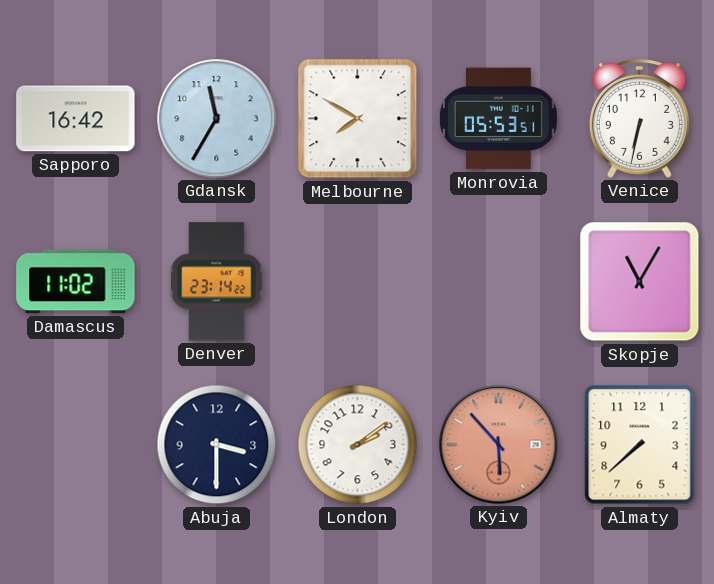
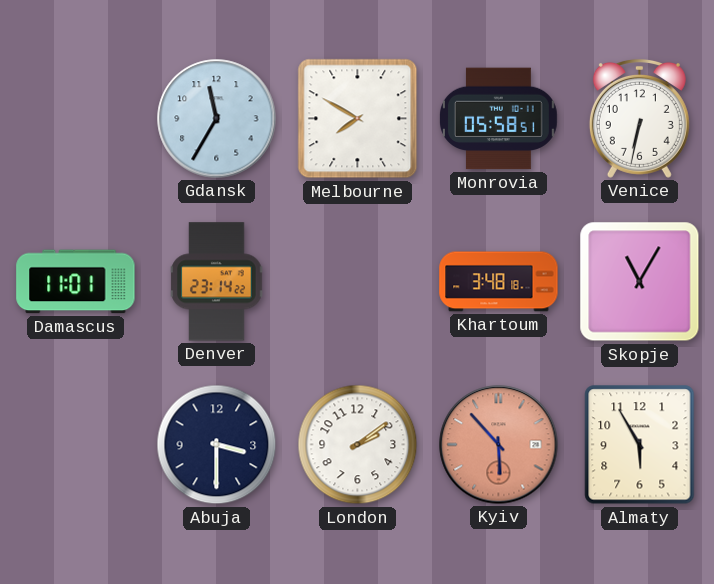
Sapporo: 16:42 -> none
Monrovia: 05:53 -> 05:58
Damascus: 11:02 -> 11:01
Khartoum: none -> 3:48
Almaty: 7:38 -> 5:55
